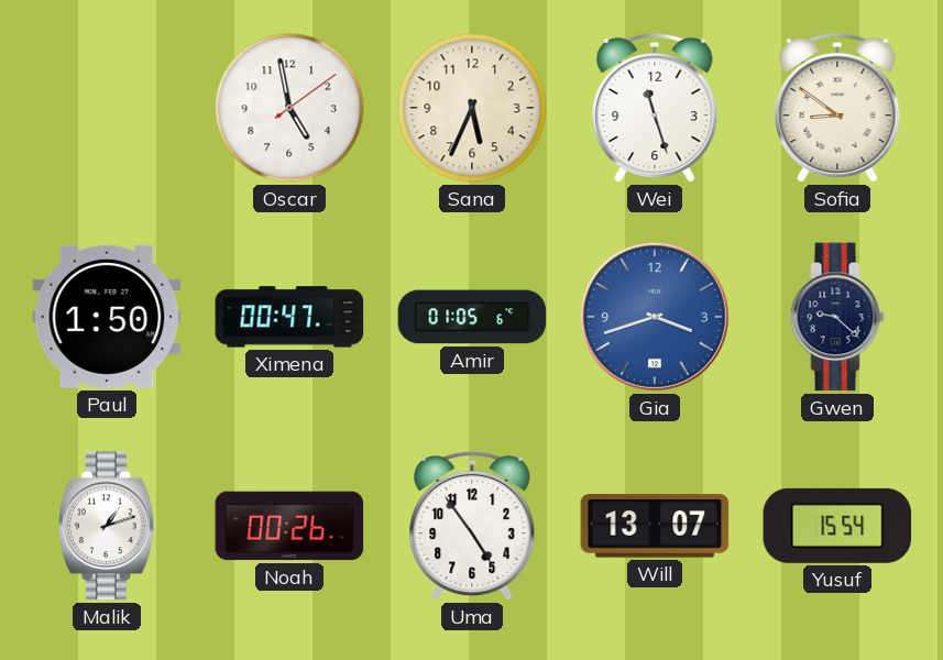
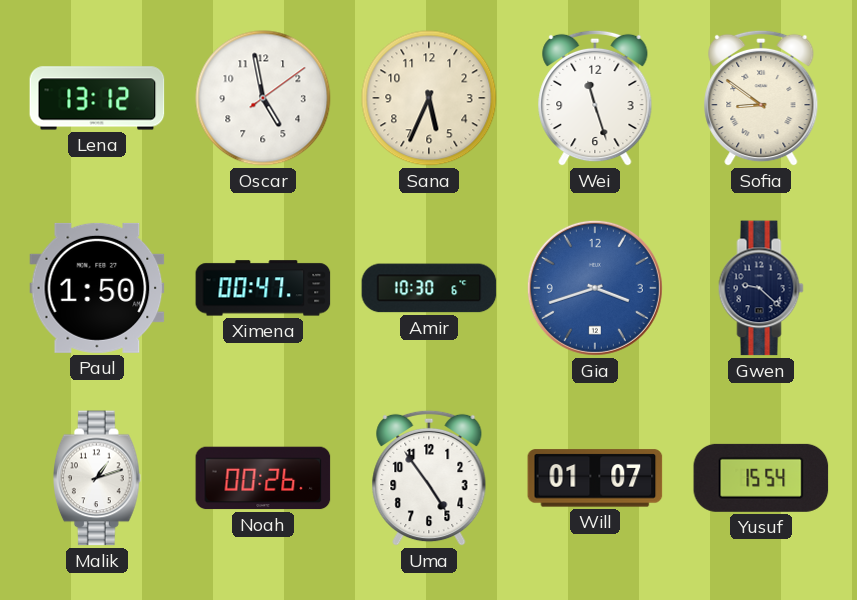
Lena: none -> 13:12
Amir: 01:05 -> 10:30
Will: 13:07 -> 01:07
